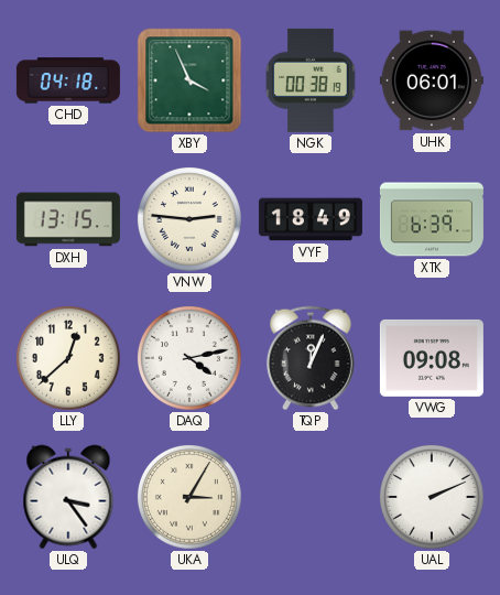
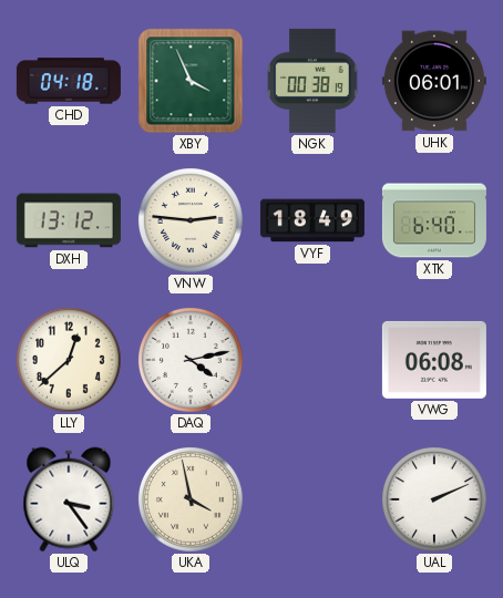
DXH: 13:15 -> 13:12
XTK: 6:39 -> 6:40
TQP: 12:04 -> none
VWG: 09:08 -> 06:08
UKA: 3:05 -> 3:58
